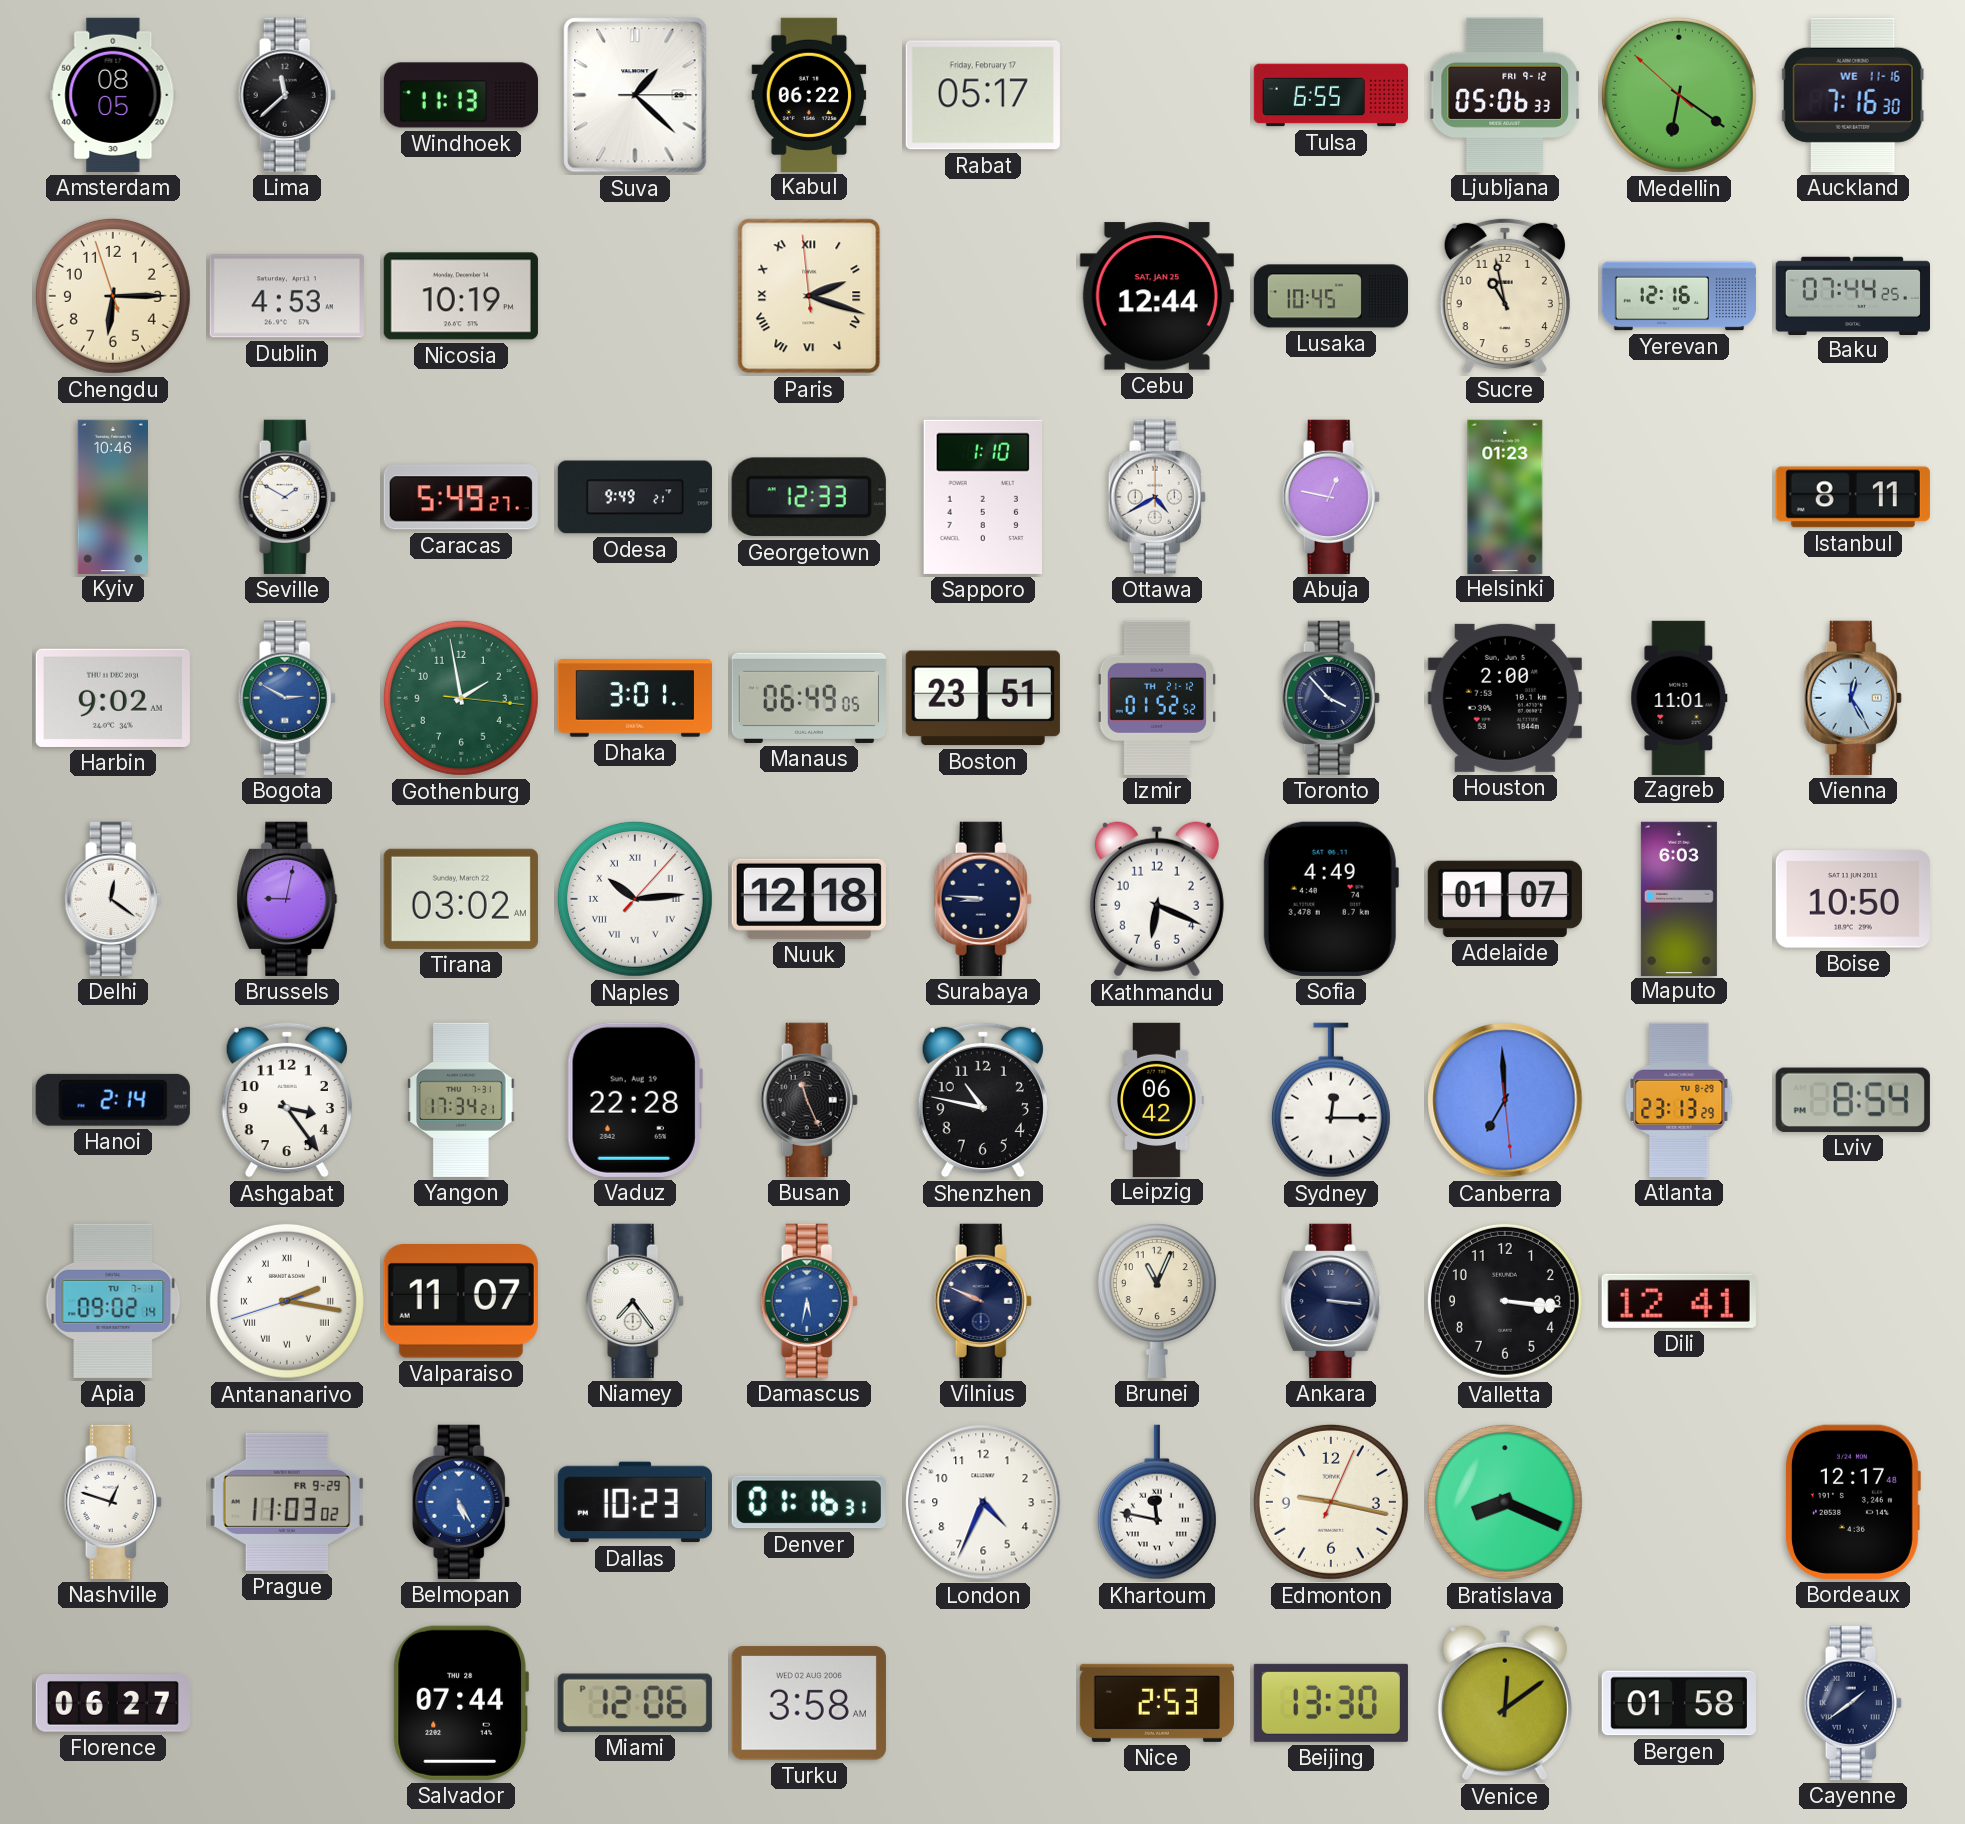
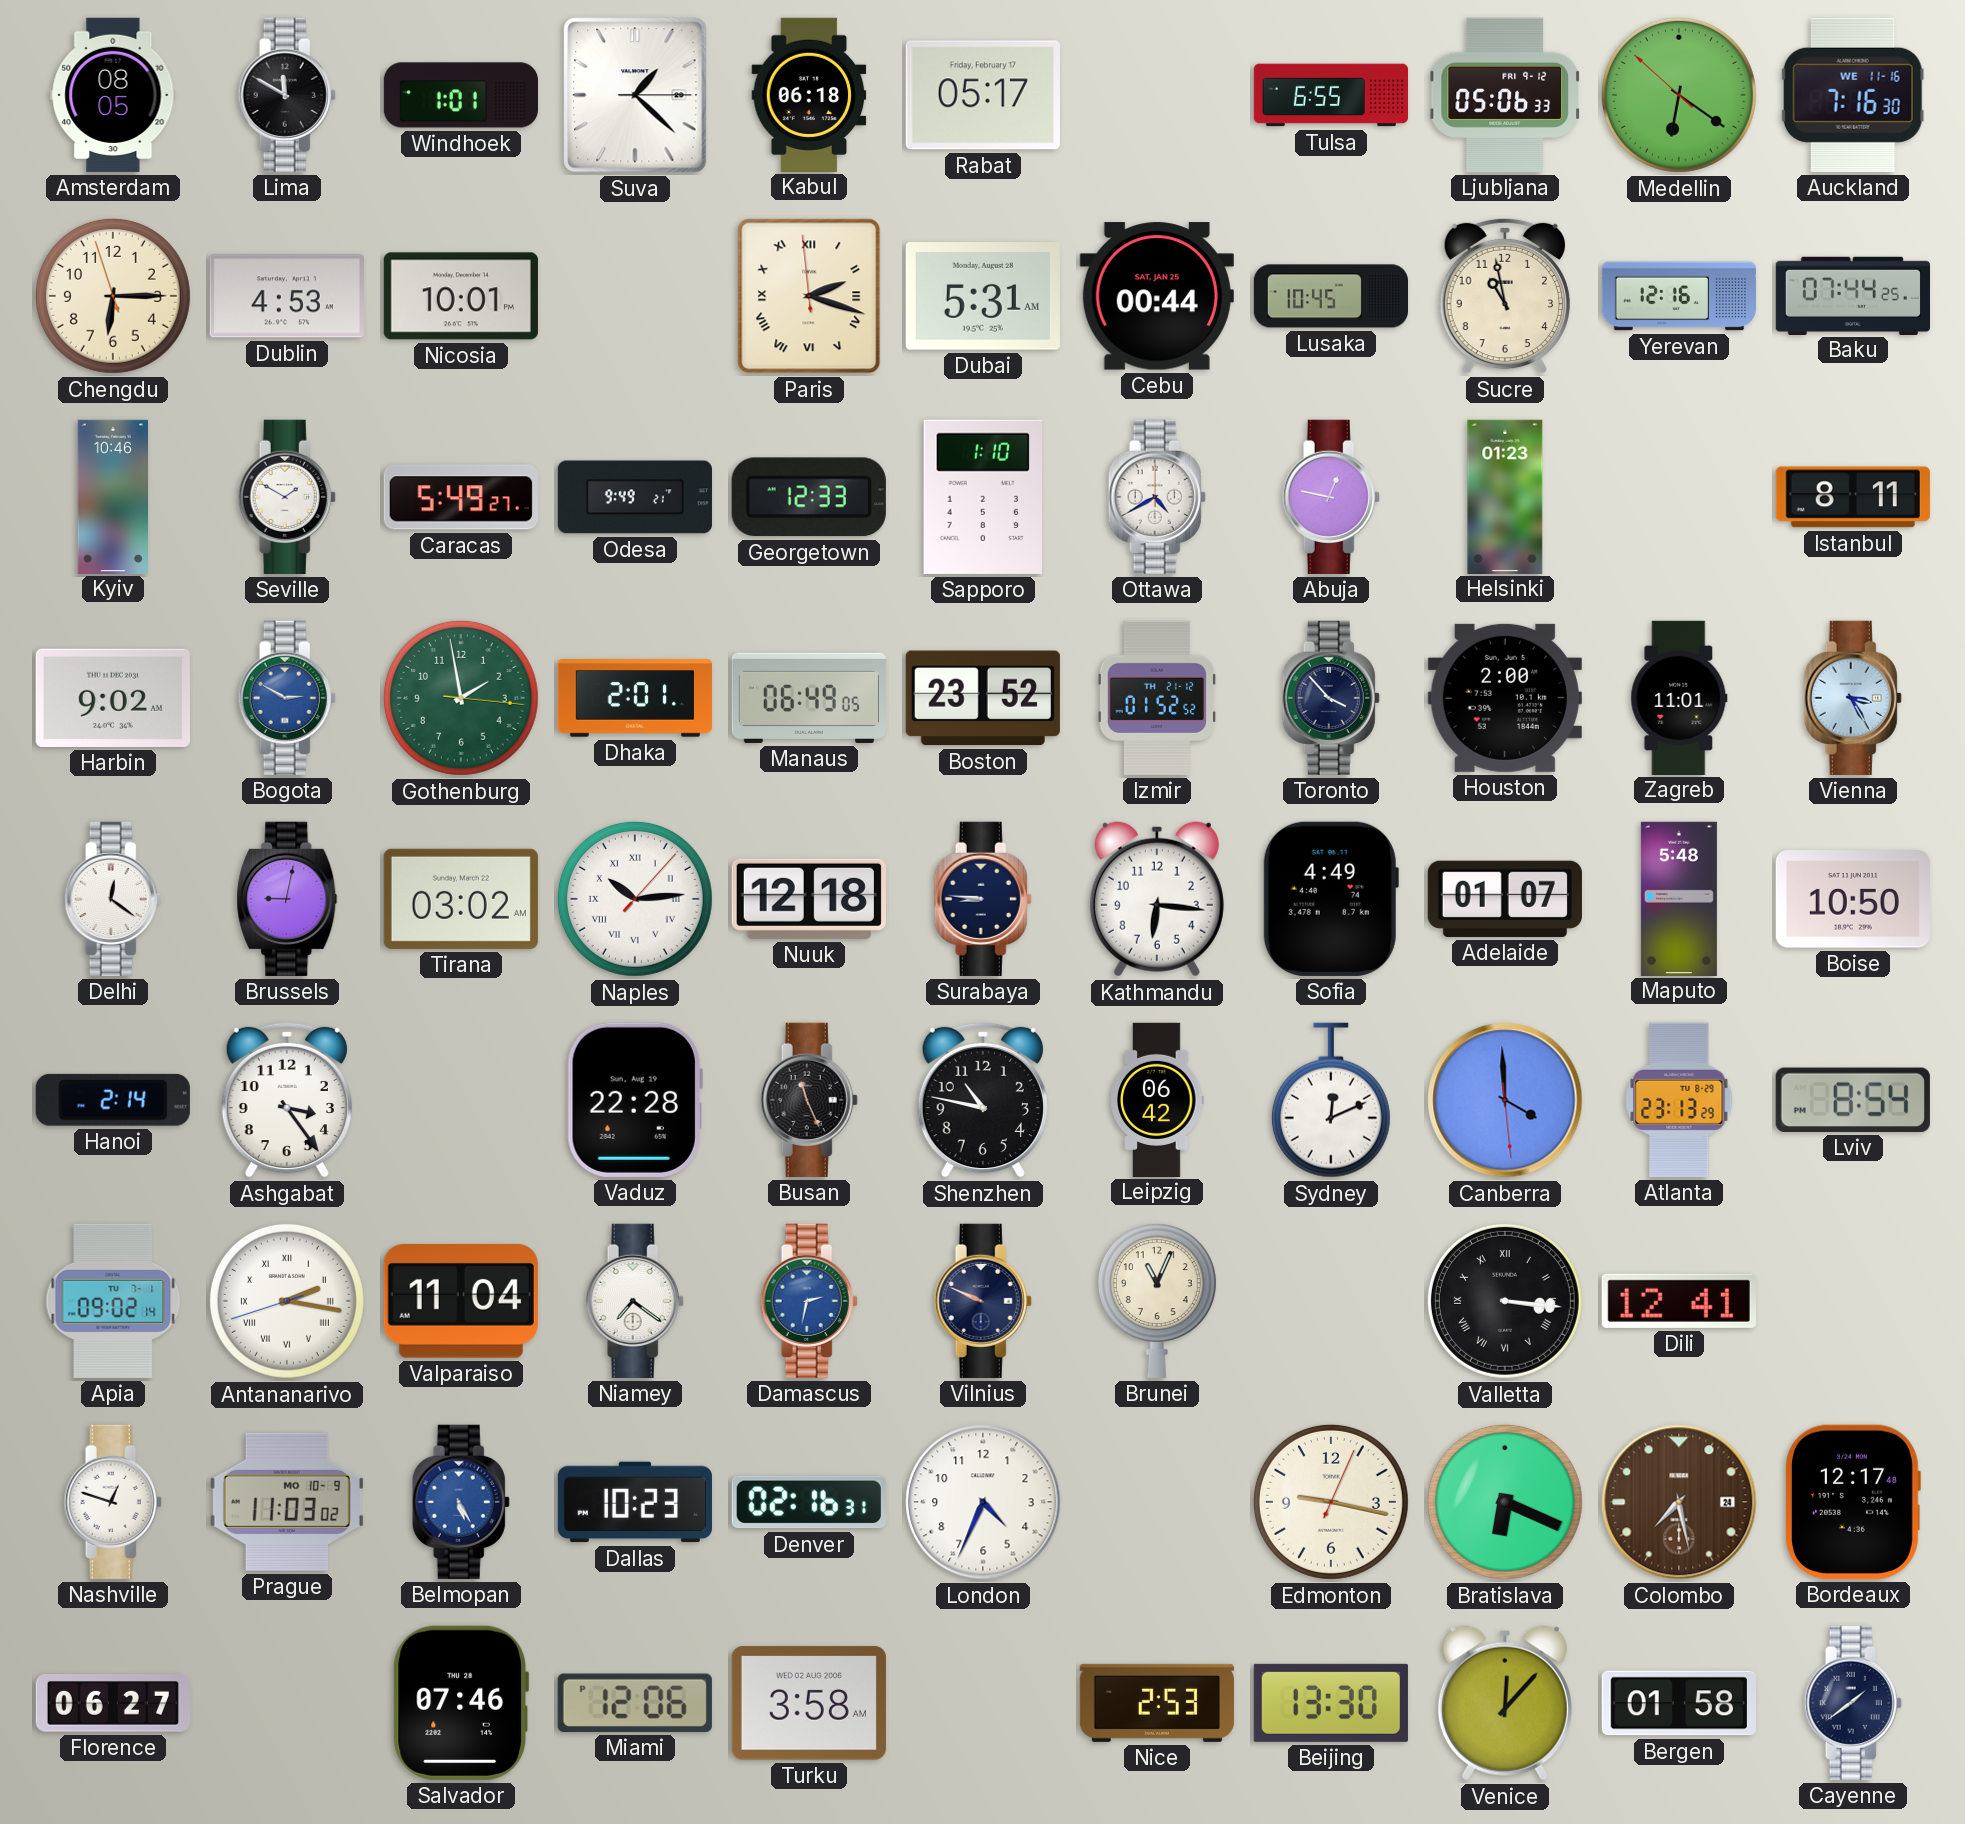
Lima: 11:38 -> 11:50
Windhoek: 11:13 -> 1:01
Kabul: 06:22 -> 06:18
Nicosia: 10:19 -> 10:01
Dubai: none -> 5:31
Cebu: 12:44 -> 00:44
Dhaka: 3:01 -> 2:01
Boston: 23:51 -> 23:52
Vienna: 12:25 -> 3:25
Kathmandu: 6:19 -> 6:16
Maputo: 6:03 -> 5:48
Yangon: 17:34 -> none
Sydney: 12:15 -> 12:11
Canberra: 6:59 -> 3:59
Valparaiso: 11:07 -> 11:04
Niamey: 7:24 -> 7:21
Damascus: 5:32 -> 2:32
Ankara: 3:16 -> none
Valletta numerals: Arabic -> Roman
Prague date: FR 9-29 -> MO 10-9
Denver: 01:16 -> 02:16
Khartoum: 11:47 -> none
Bratislava: 8:19 -> 6:19
Colombo: none -> 7:28
Salvador: 07:44 -> 07:46
Venice: 12:09 -> 12:07
